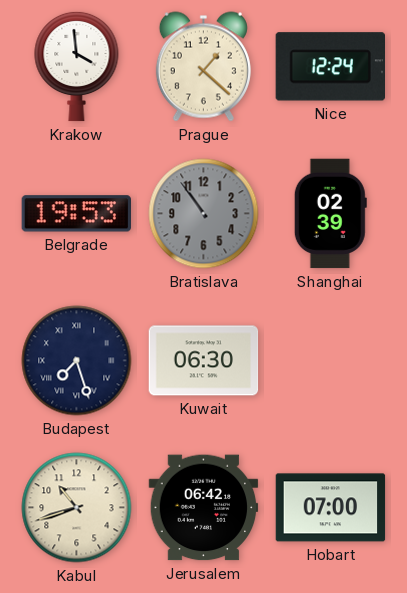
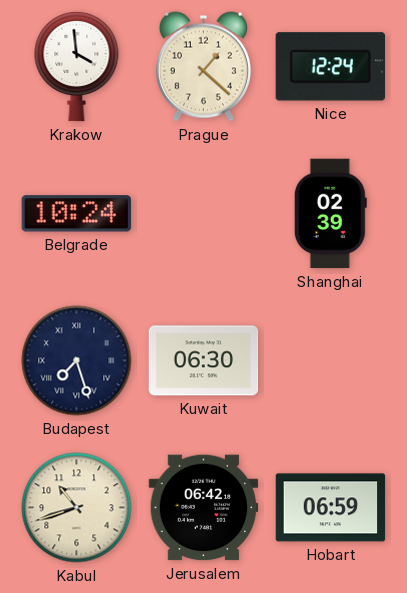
Belgrade: 19:53 -> 10:24
Bratislava: 10:54 -> none
Hobart: 07:00 -> 06:59
